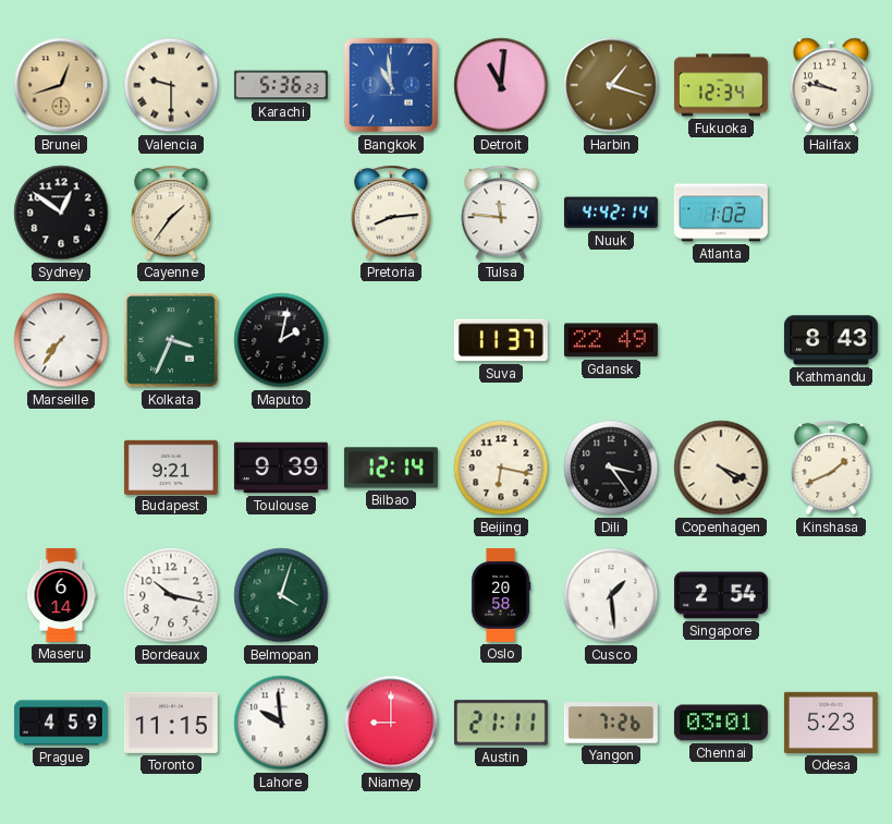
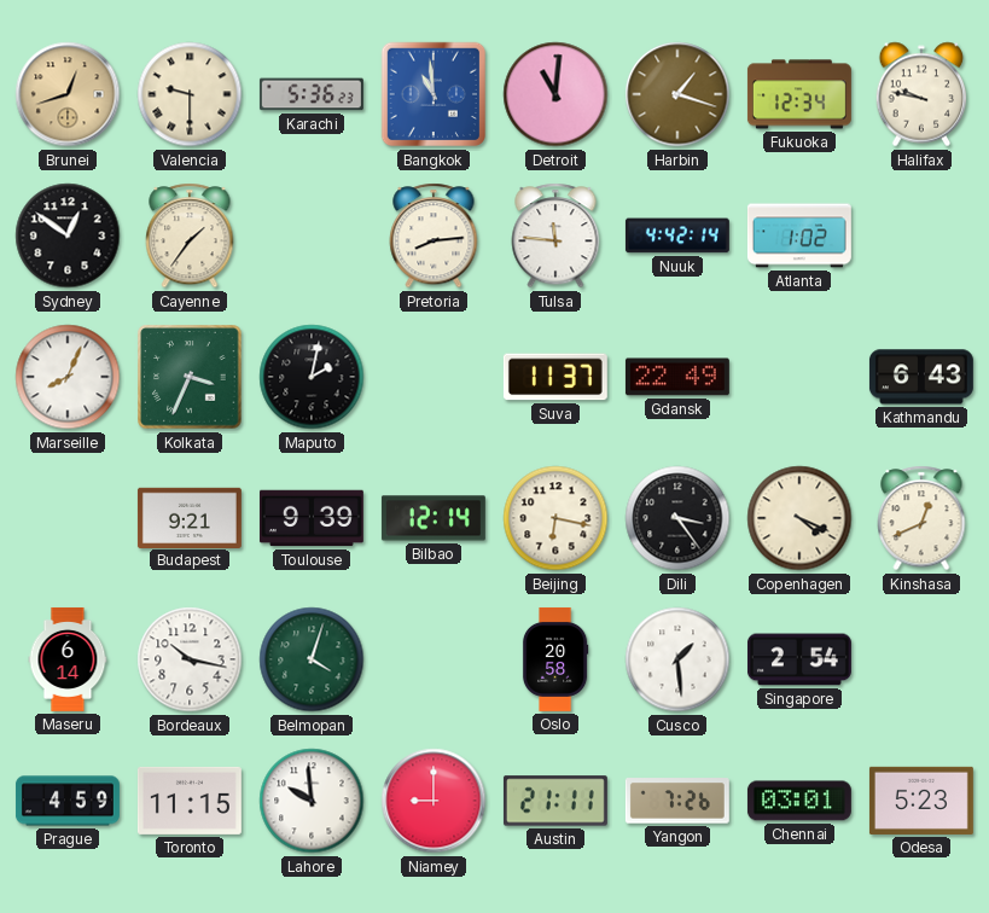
Marseille: 7:36 -> 8:04
Kathmandu: 8:43 -> 6:43
Kinshasa: 1:41 -> 12:41
